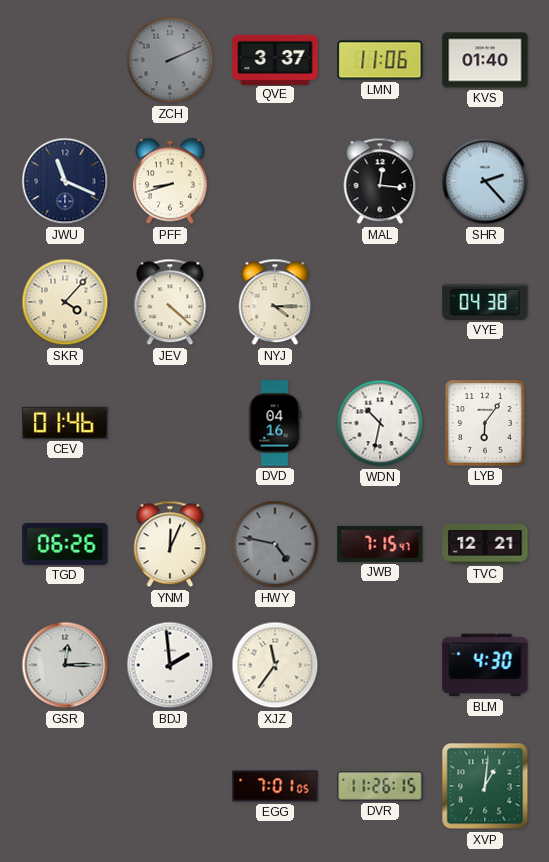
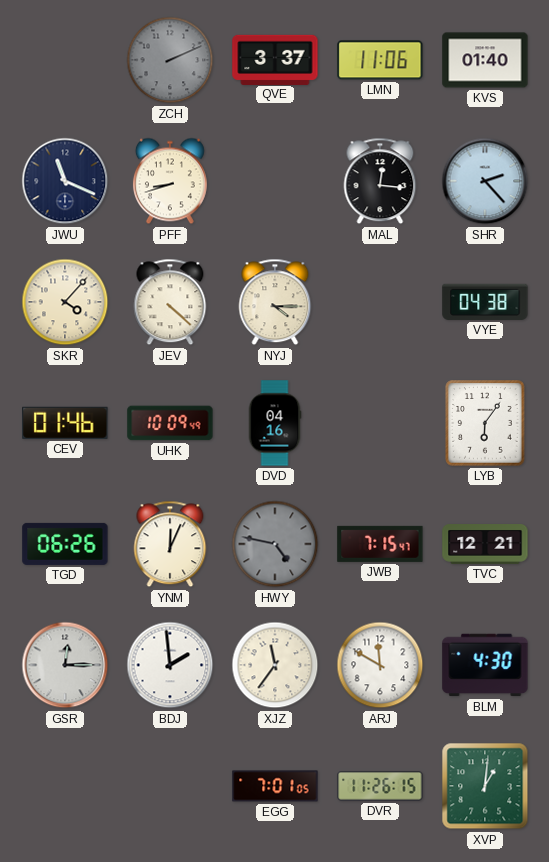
UHK: none -> 10:09
WDN: 10:32 -> none
ARJ: none -> 11:50
